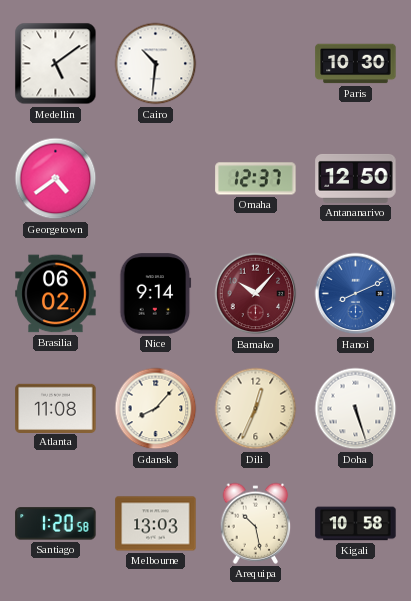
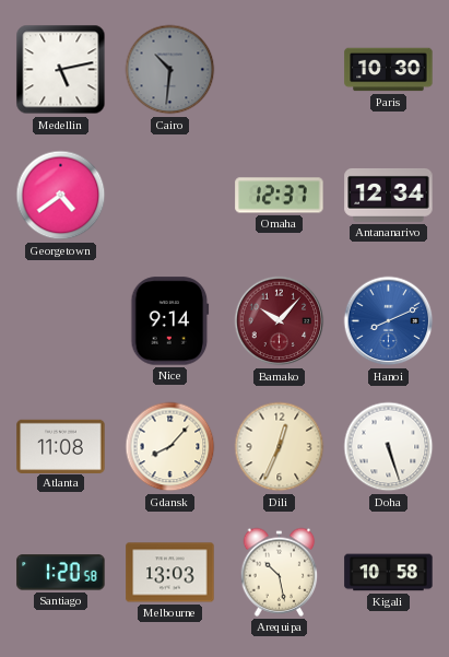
Medellin: 5:09 -> 5:13
Cairo dial: white -> grey
Antananarivo: 12:50 -> 12:34
Brasilia: 06:02 -> none
